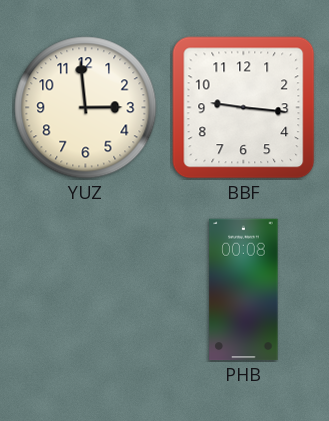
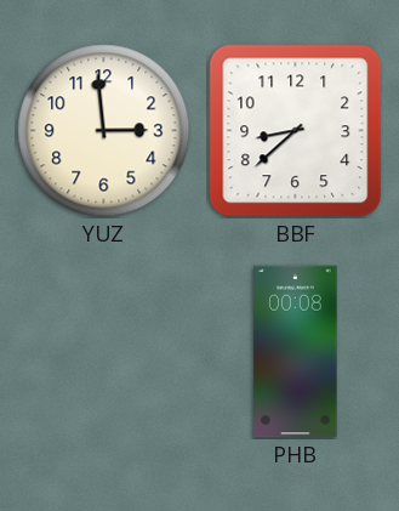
BBF: 9:16 -> 8:38
